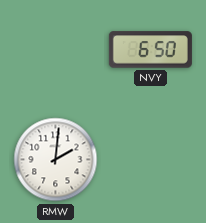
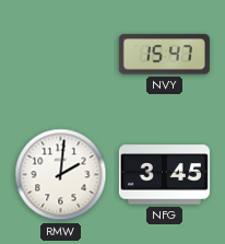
NVY: 6:50 -> 15:47
NFG: none -> 3:45
